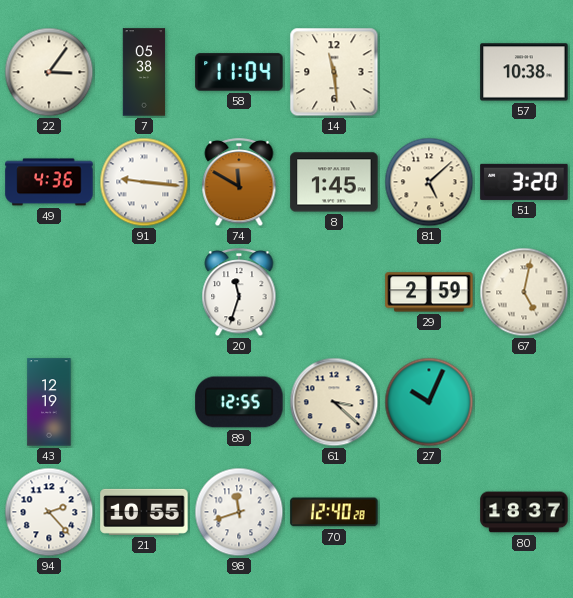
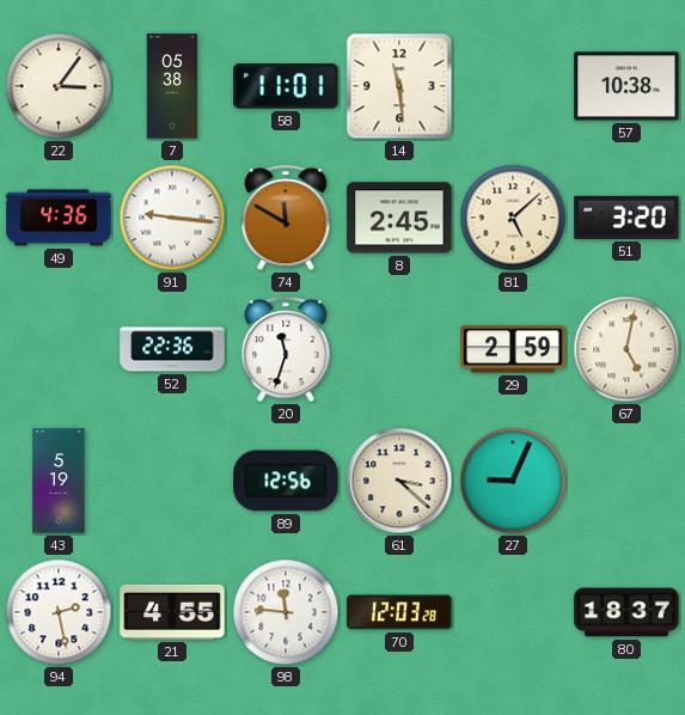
58: 11:04 -> 11:01
8: 1:45 -> 2:45
52: none -> 22:36
43: 12:19 -> 5:19
89: 12:55 -> 12:56
27: 10:04 -> 9:04
94: 2:23 -> 2:28
21: 10:55 -> 4:55
98: 11:42 -> 11:46
70: 12:40 -> 12:03
